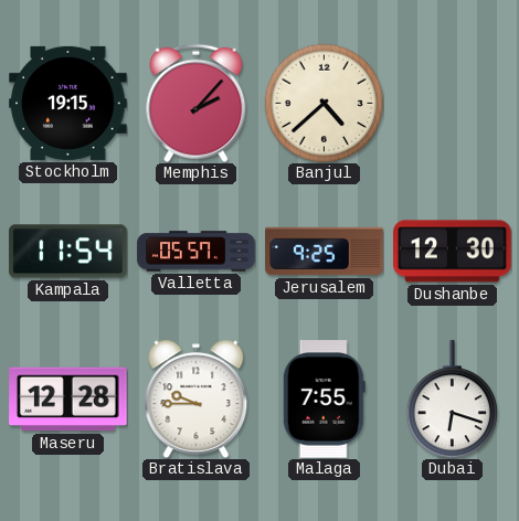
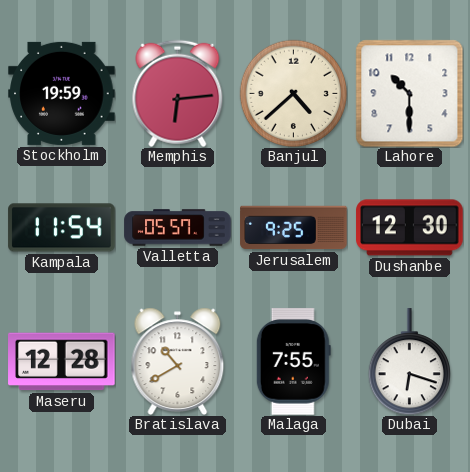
Stockholm: 19:15 -> 19:59
Memphis: 2:07 -> 6:14
Lahore: none -> 10:30
Bratislava: 9:45 -> 10:40
